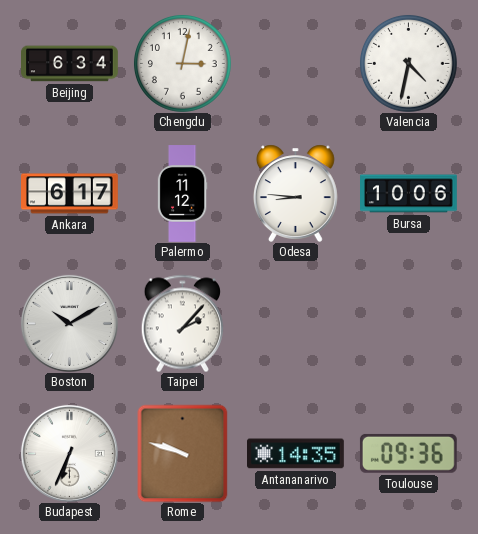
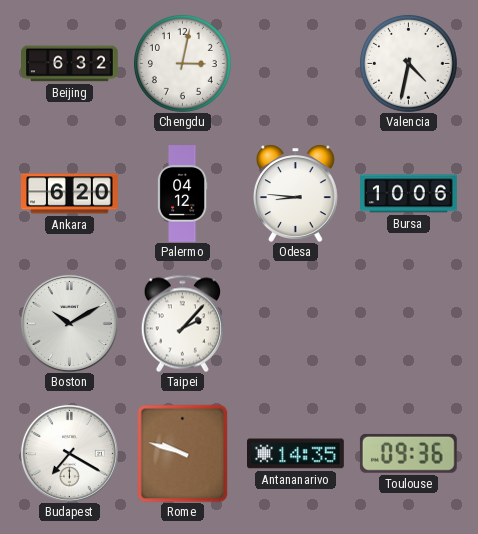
Beijing: 6:34 -> 6:32
Ankara: 6:17 -> 6:20
Palermo: 11:12 -> 04:12
Budapest: 6:34 -> 7:20
